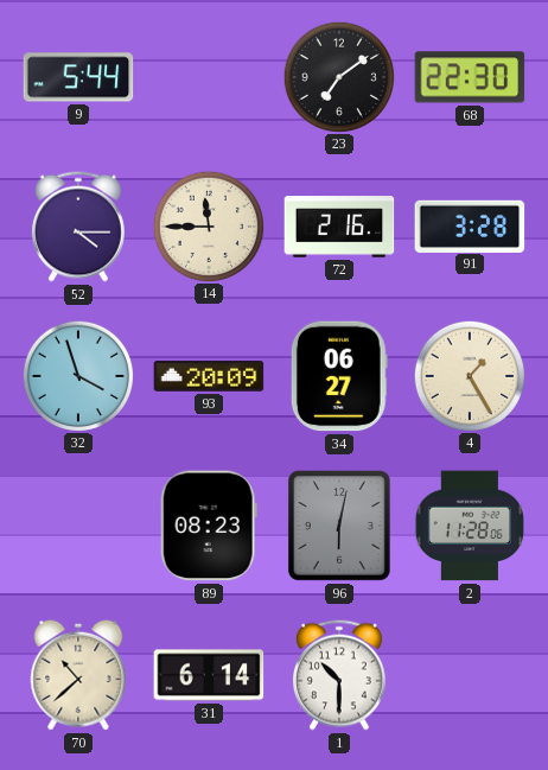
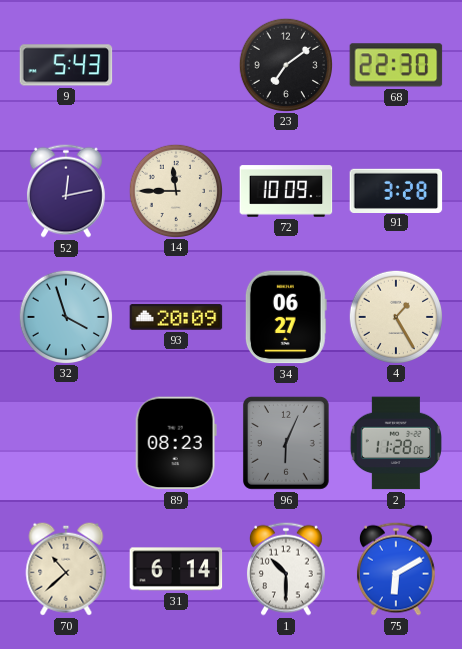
9: 5:44 -> 5:43
52: 4:15 -> 12:13
72: 2:16 -> 10:09
96: 6:02 -> 6:04
75: none -> 6:10
